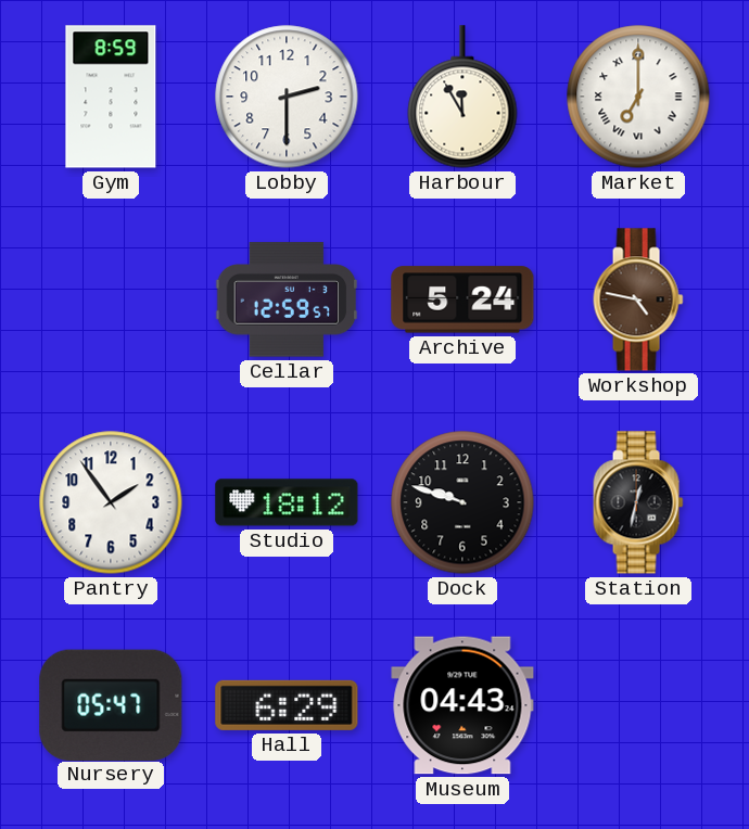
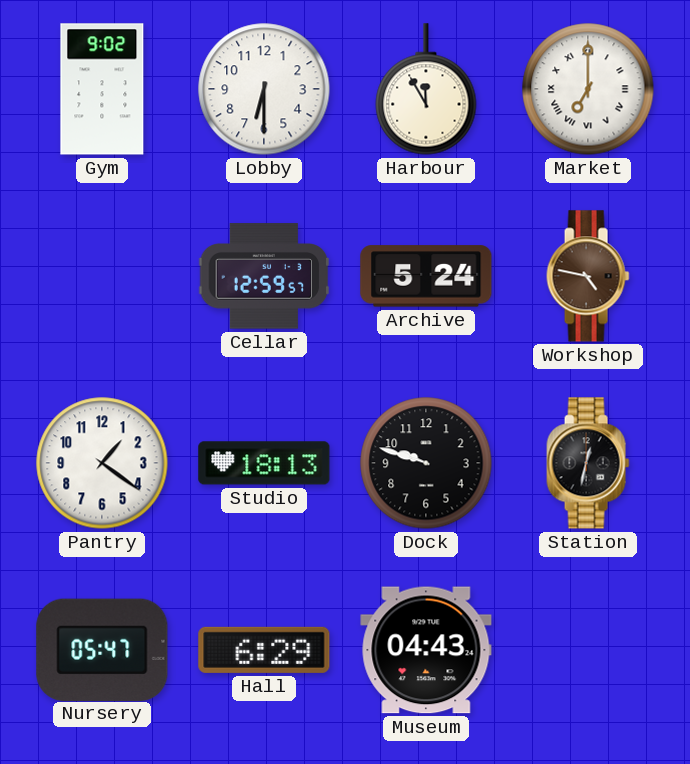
Gym: 8:59 -> 9:02
Lobby: 2:30 -> 6:30
Pantry: 1:54 -> 1:21
Studio: 18:12 -> 18:13
